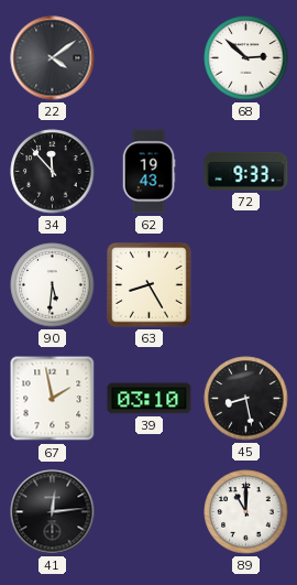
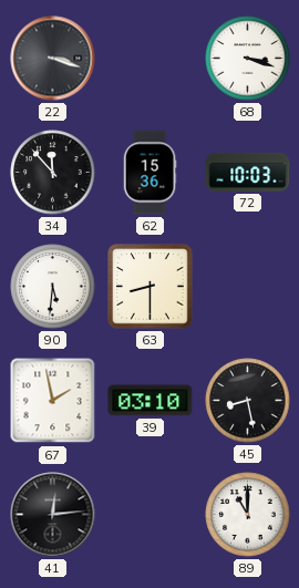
22: 4:09 -> 3:18
68: 2:52 -> 3:18
62: 19:43 -> 15:36
72: 9:33 -> 10:03
63: 8:25 -> 8:30
